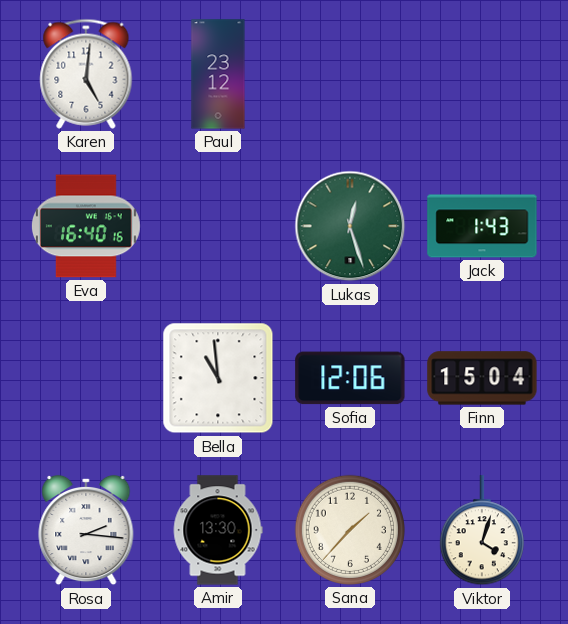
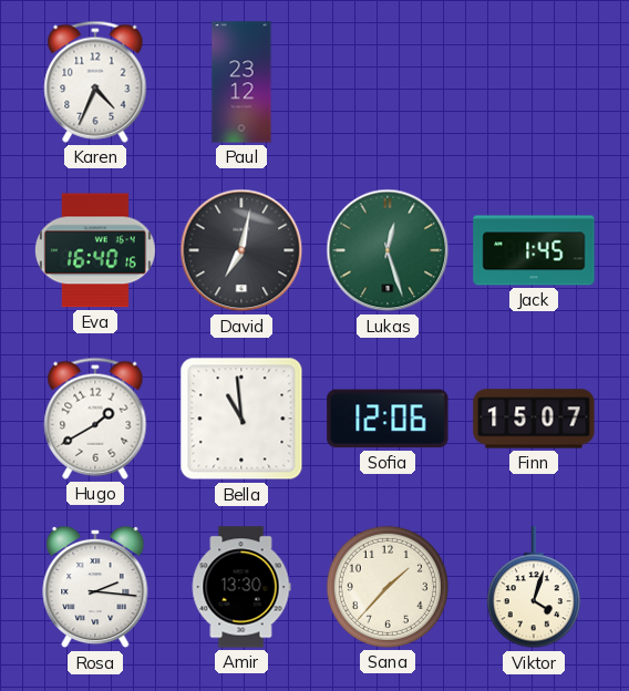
Karen: 5:01 -> 4:34
David: none -> 7:02
Jack: 1:43 -> 1:45
Hugo: none -> 1:40
Finn: 15:04 -> 15:07
